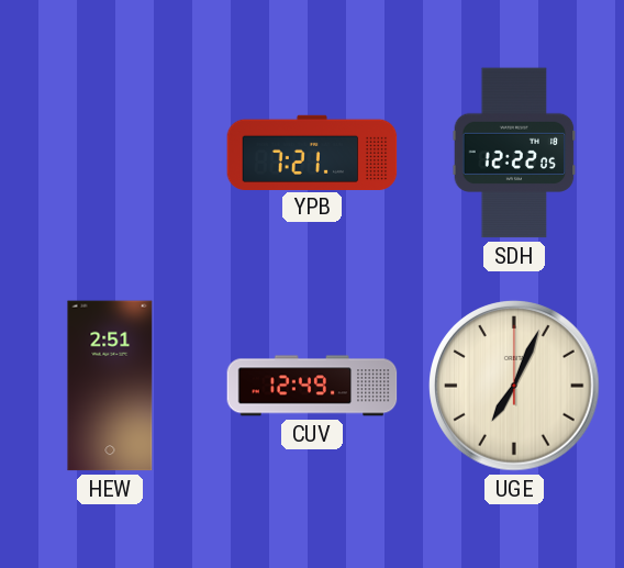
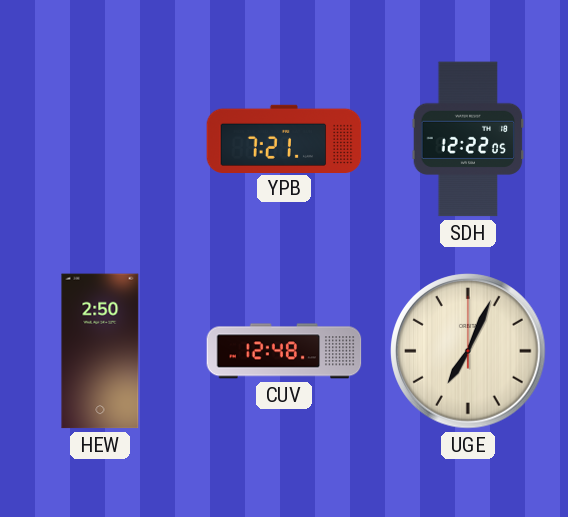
HEW: 2:51 -> 2:50
CUV: 12:49 -> 12:48
